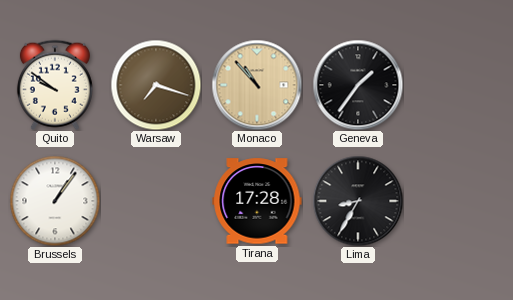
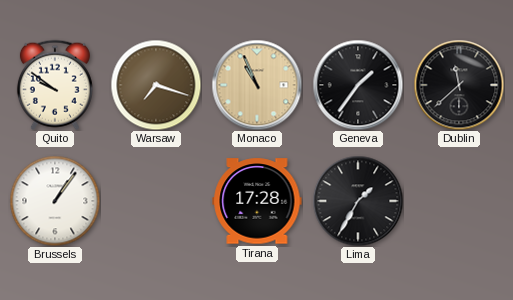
Monaco: 10:53 -> 10:56
Dublin: none -> 11:38
Lima: 8:35 -> 1:35
